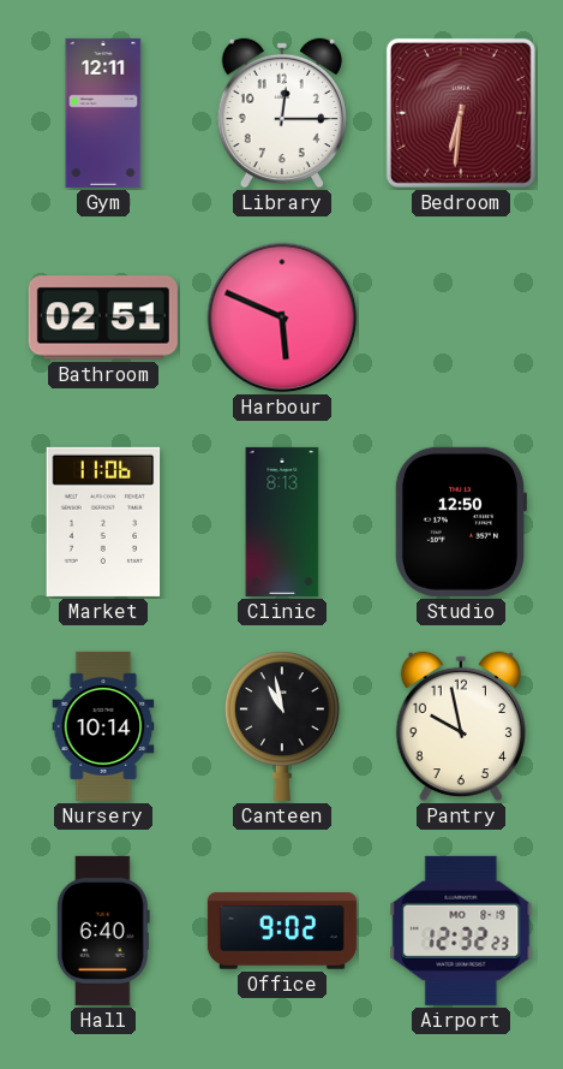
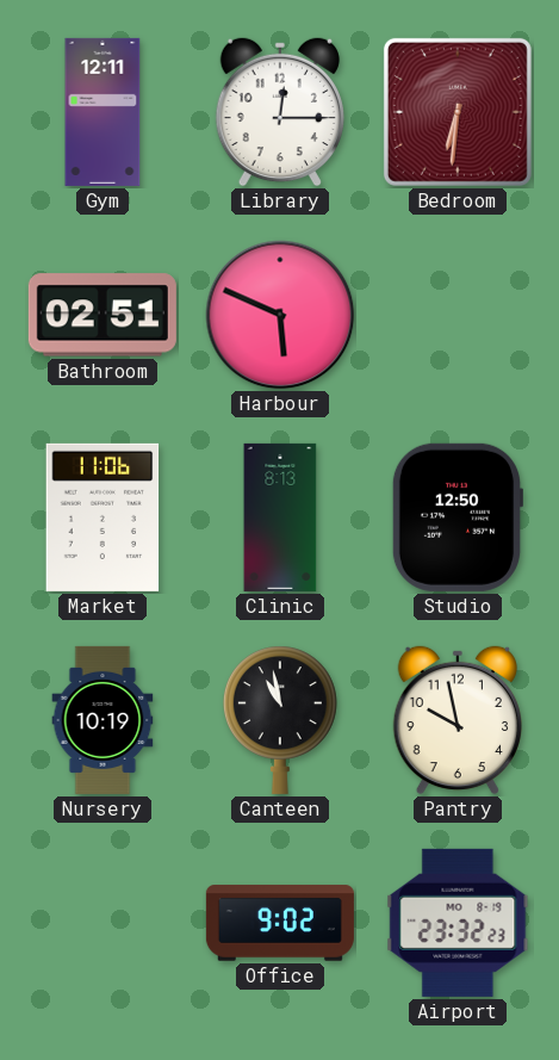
Nursery: 10:14 -> 10:19
Hall: 6:40 -> none
Airport: 12:32 -> 23:32
